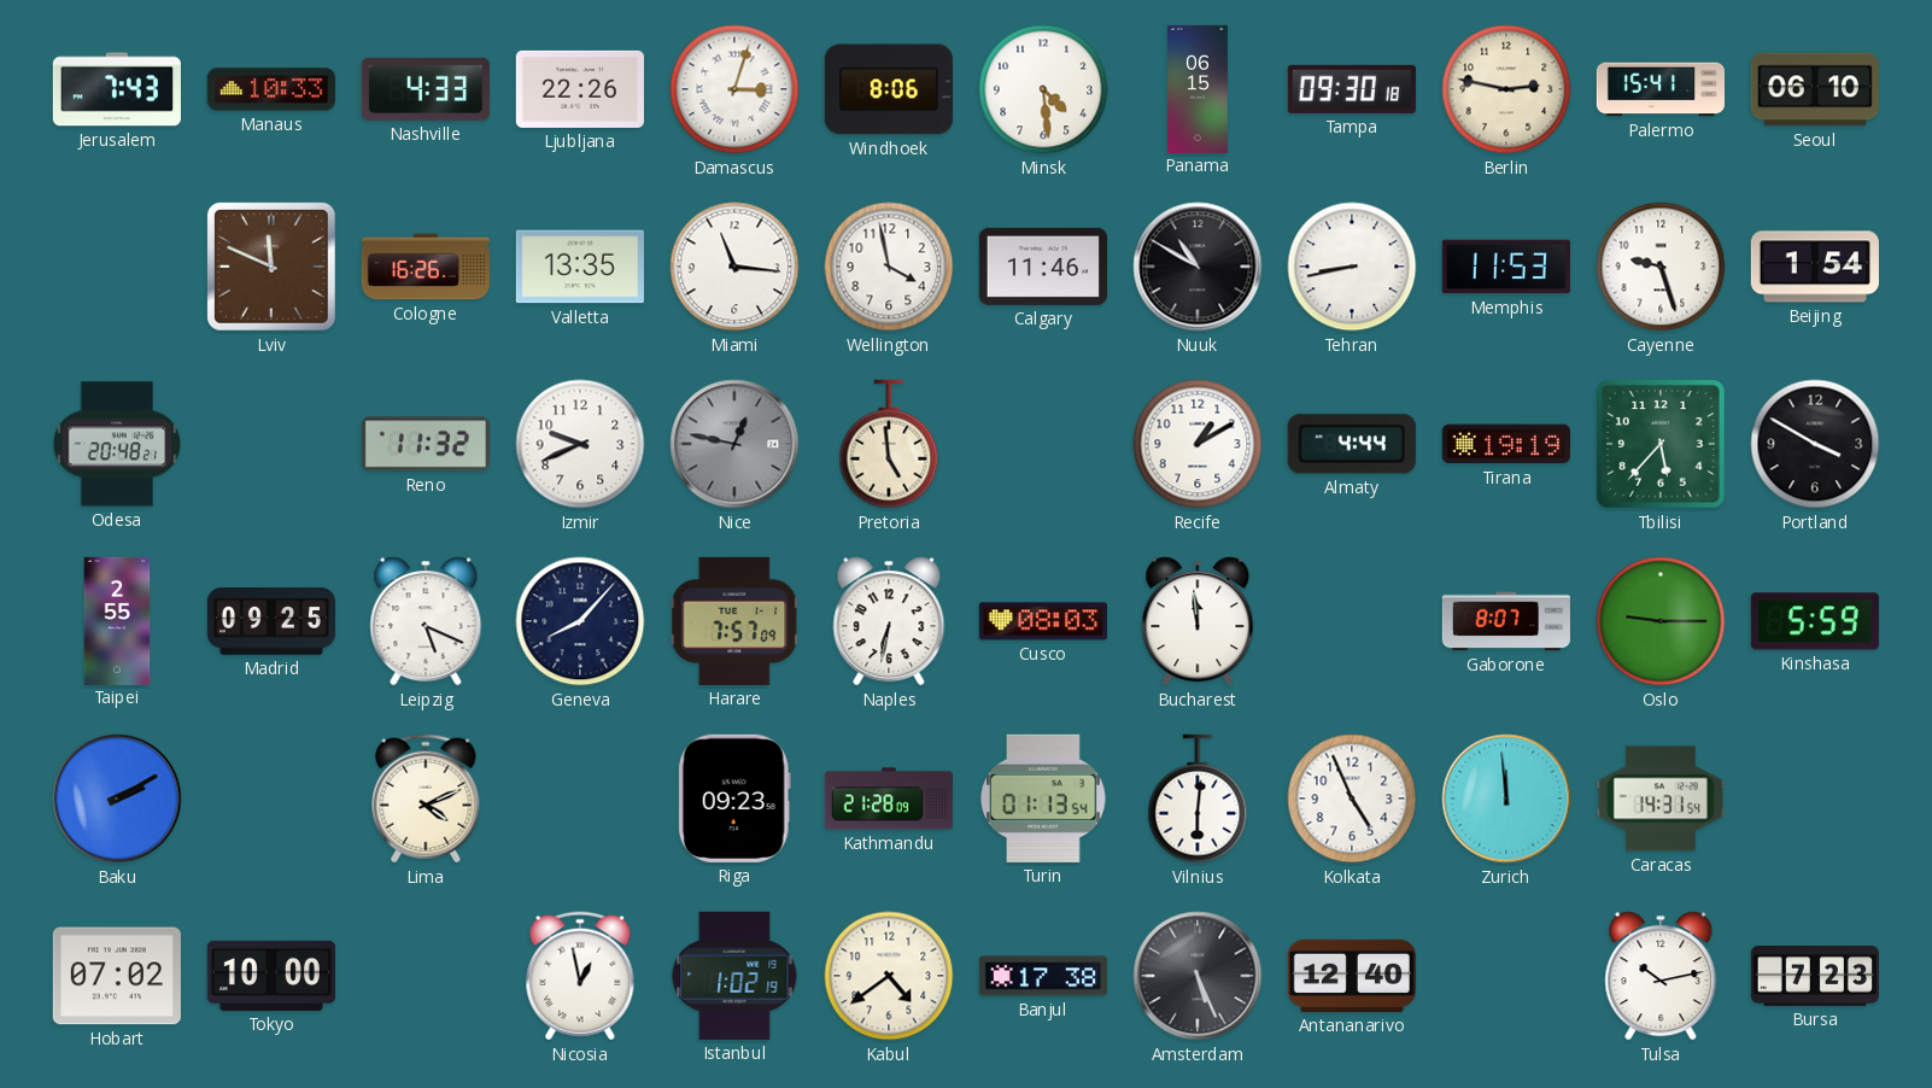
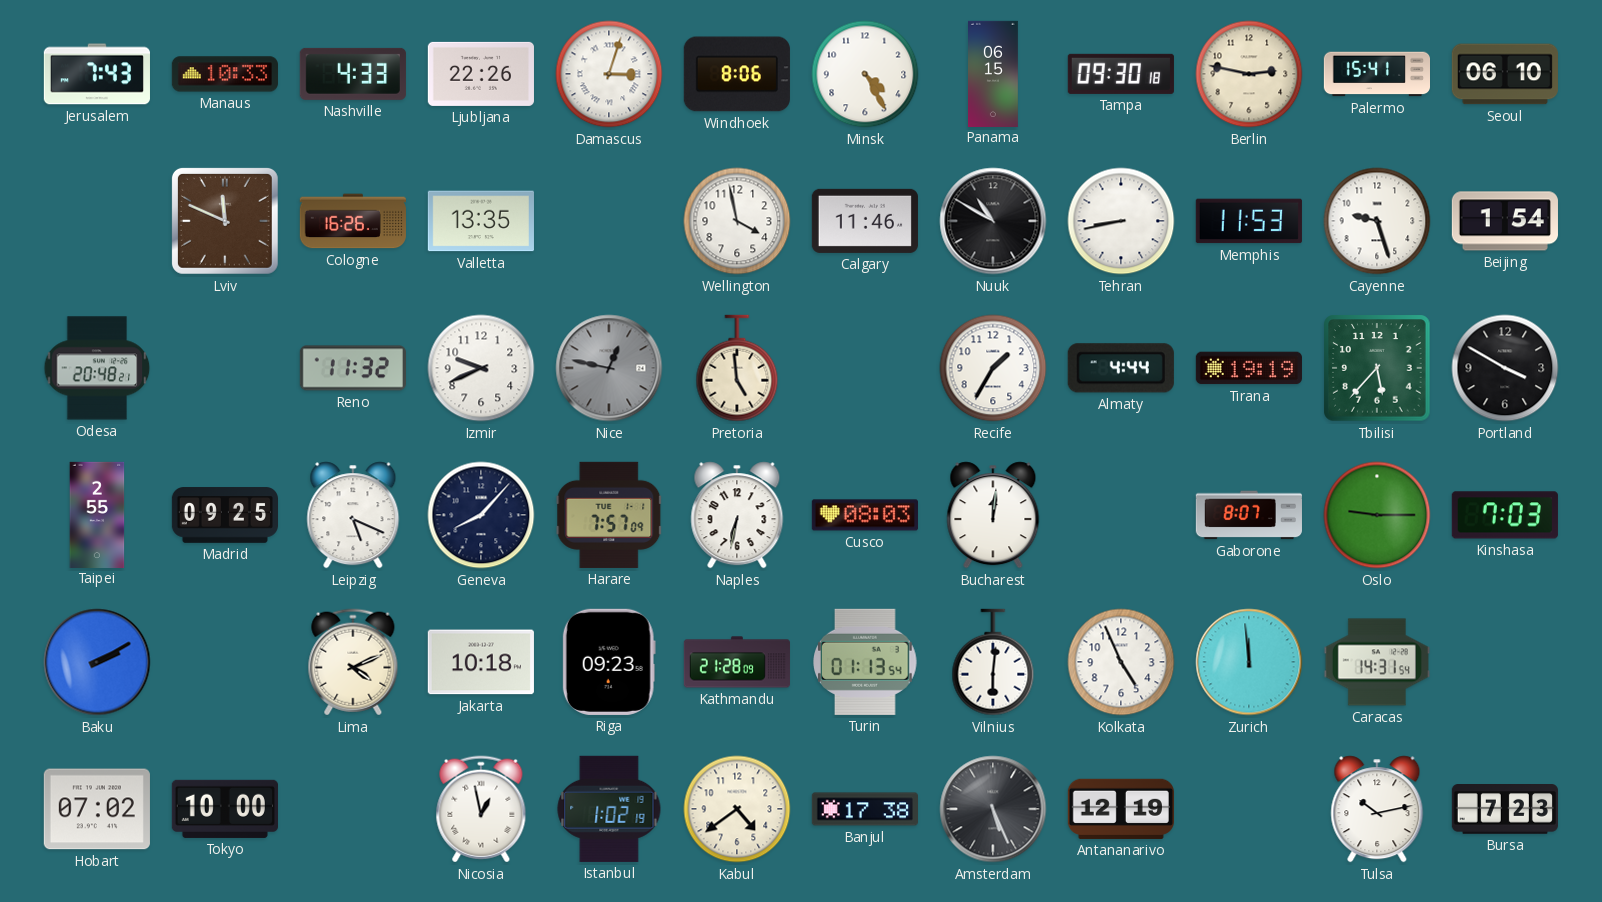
Minsk: 4:29 -> 4:25
Miami: 11:16 -> none
Recife: 1:10 -> 1:35
Bucharest: 11:59 -> 12:01
Kinshasa: 5:59 -> 7:03
Jakarta: none -> 10:18
Antananarivo: 12:40 -> 12:19
